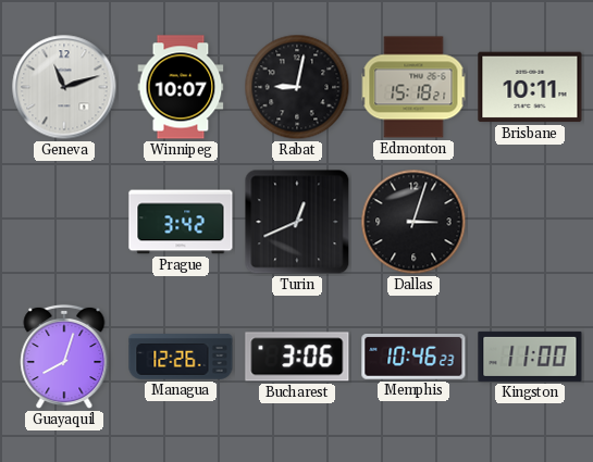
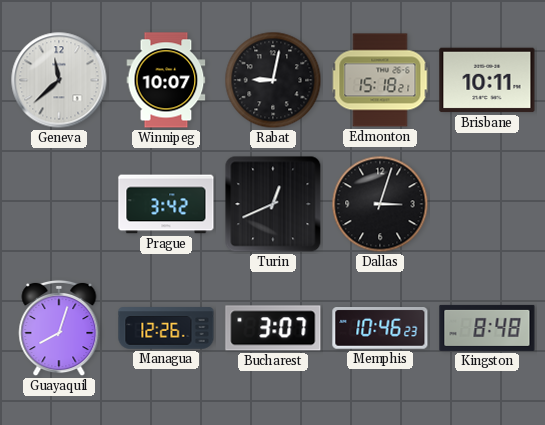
Geneva: 11:12 -> 11:38
Bucharest: 3:06 -> 3:07
Kingston: 11:00 -> 8:48
